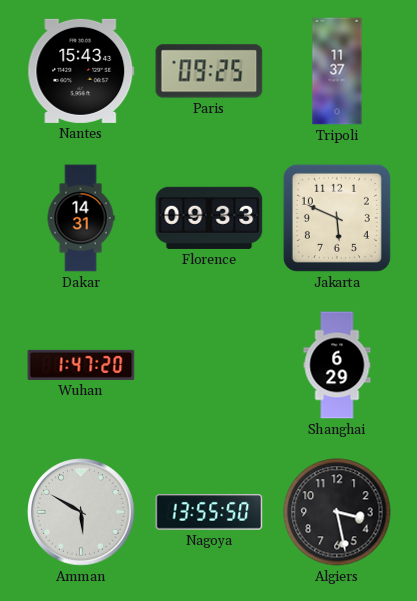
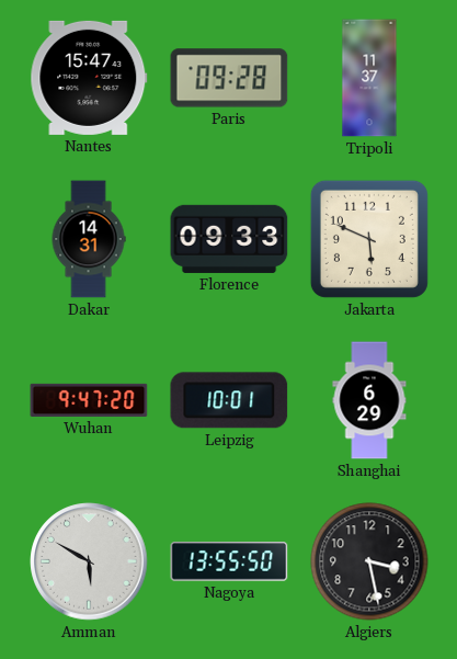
Nantes: 15:43 -> 15:47
Paris: 09:25 -> 09:28
Wuhan: 1:47 -> 9:47
Leipzig: none -> 10:01
